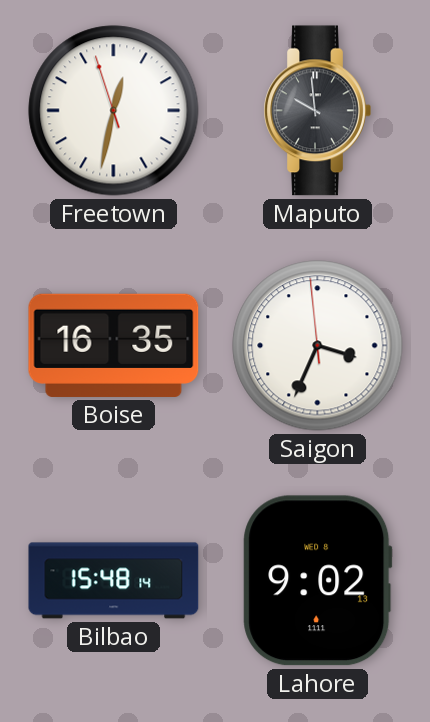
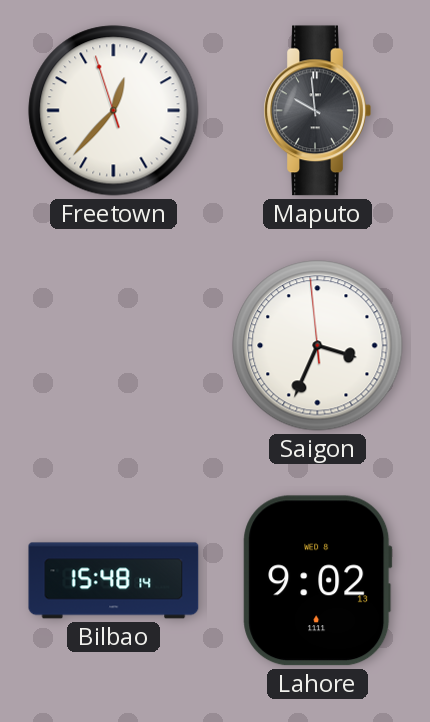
Freetown: 12:31 -> 12:36
Boise: 16:35 -> none
